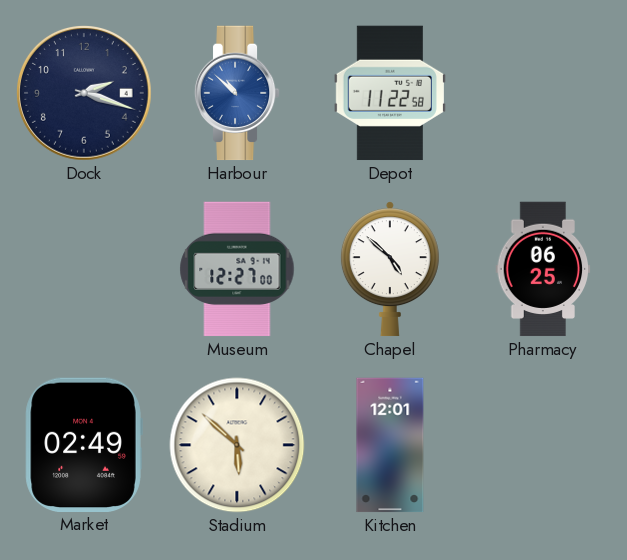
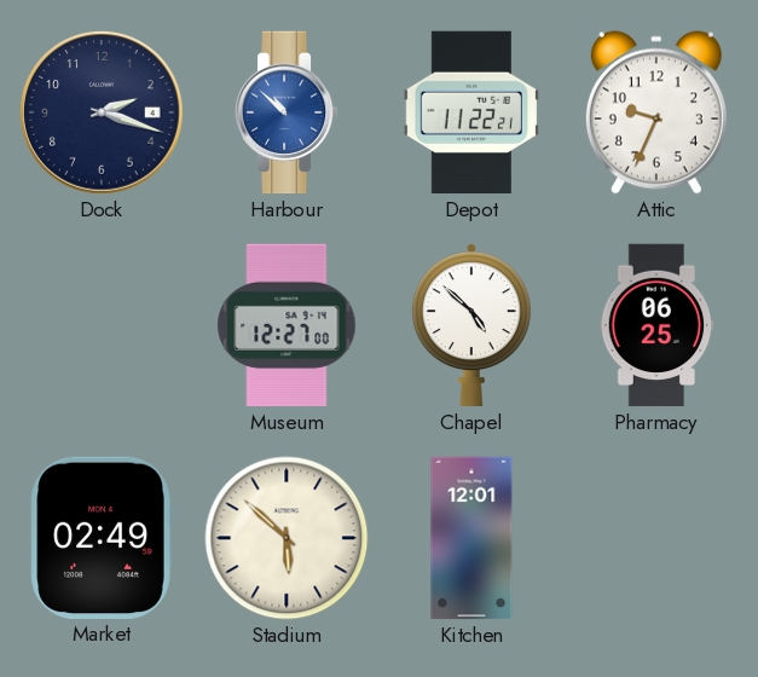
Depot: 11:22:58 -> 11:22:21
Attic: none -> 9:34
